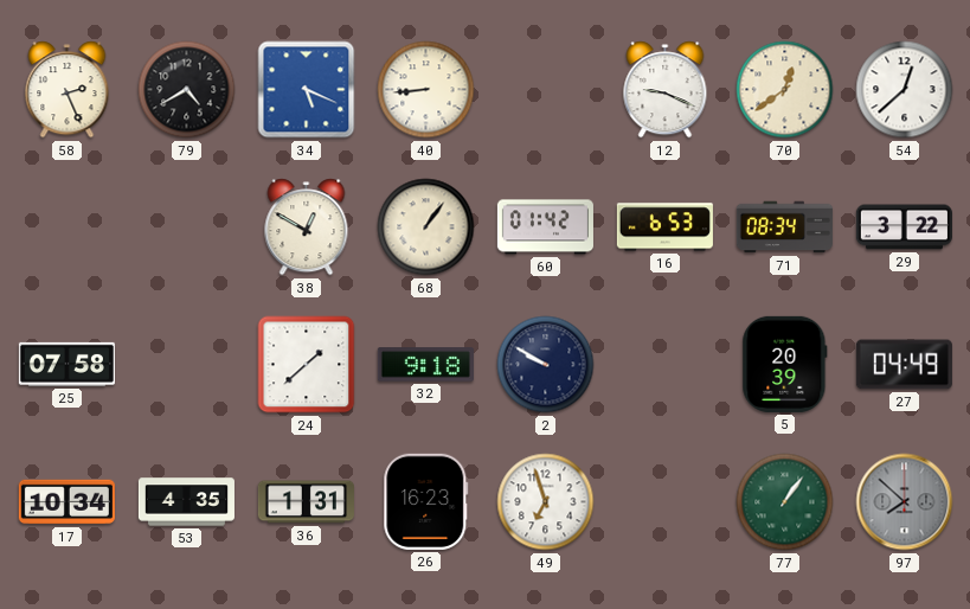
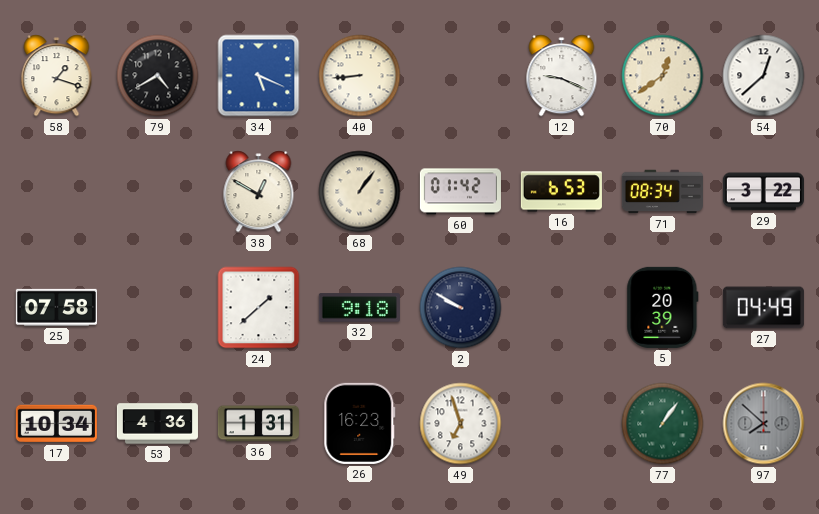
58: 2:26 -> 1:18
53: 4:35 -> 4:36
